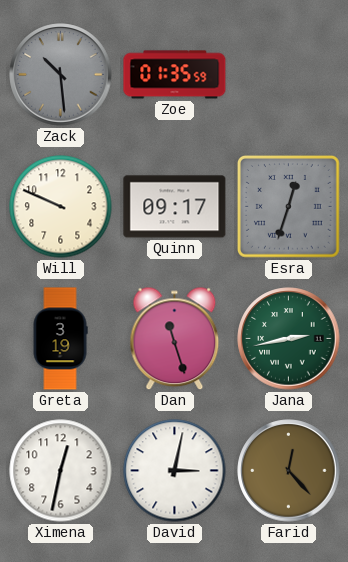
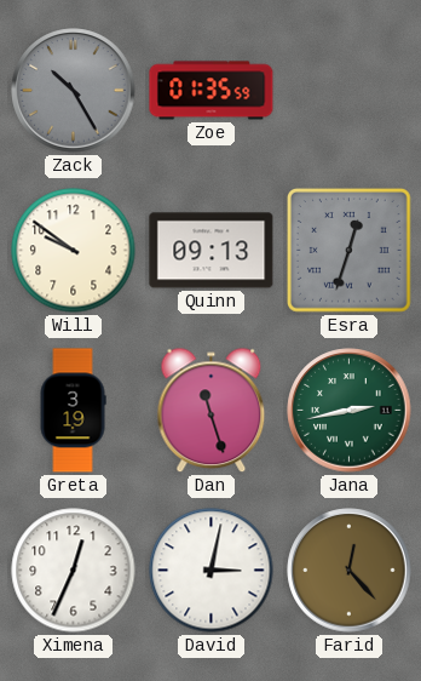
Zack: 10:29 -> 10:25
Will: 9:49 -> 9:51
Quinn: 09:17 -> 09:13
Ximena: 12:32 -> 12:34
